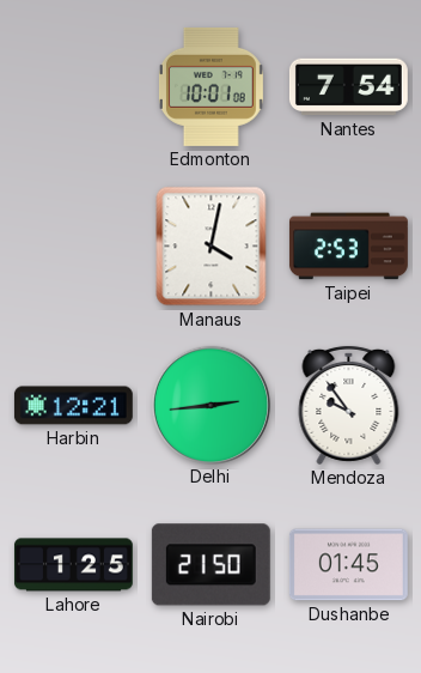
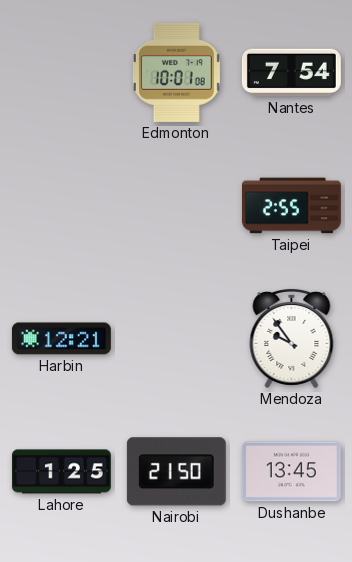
Manaus: 4:02 -> none
Taipei: 2:53 -> 2:55
Delhi: 2:44 -> none
Dushanbe: 01:45 -> 13:45
